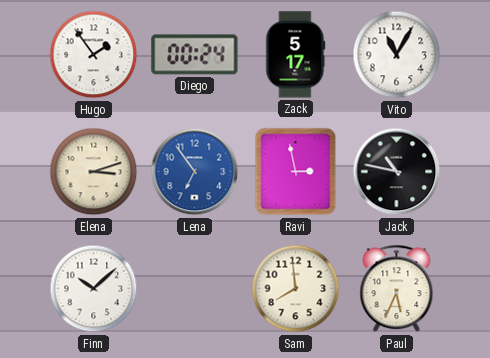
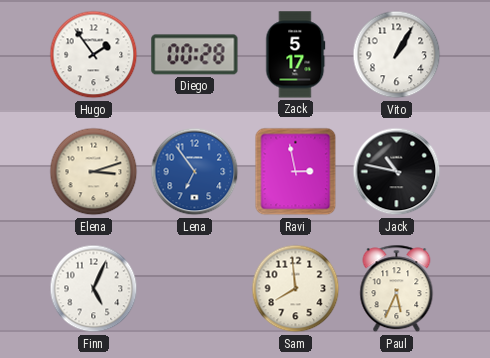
Diego: 00:24 -> 00:28
Vito: 11:05 -> 1:05
Finn: 10:08 -> 5:04
